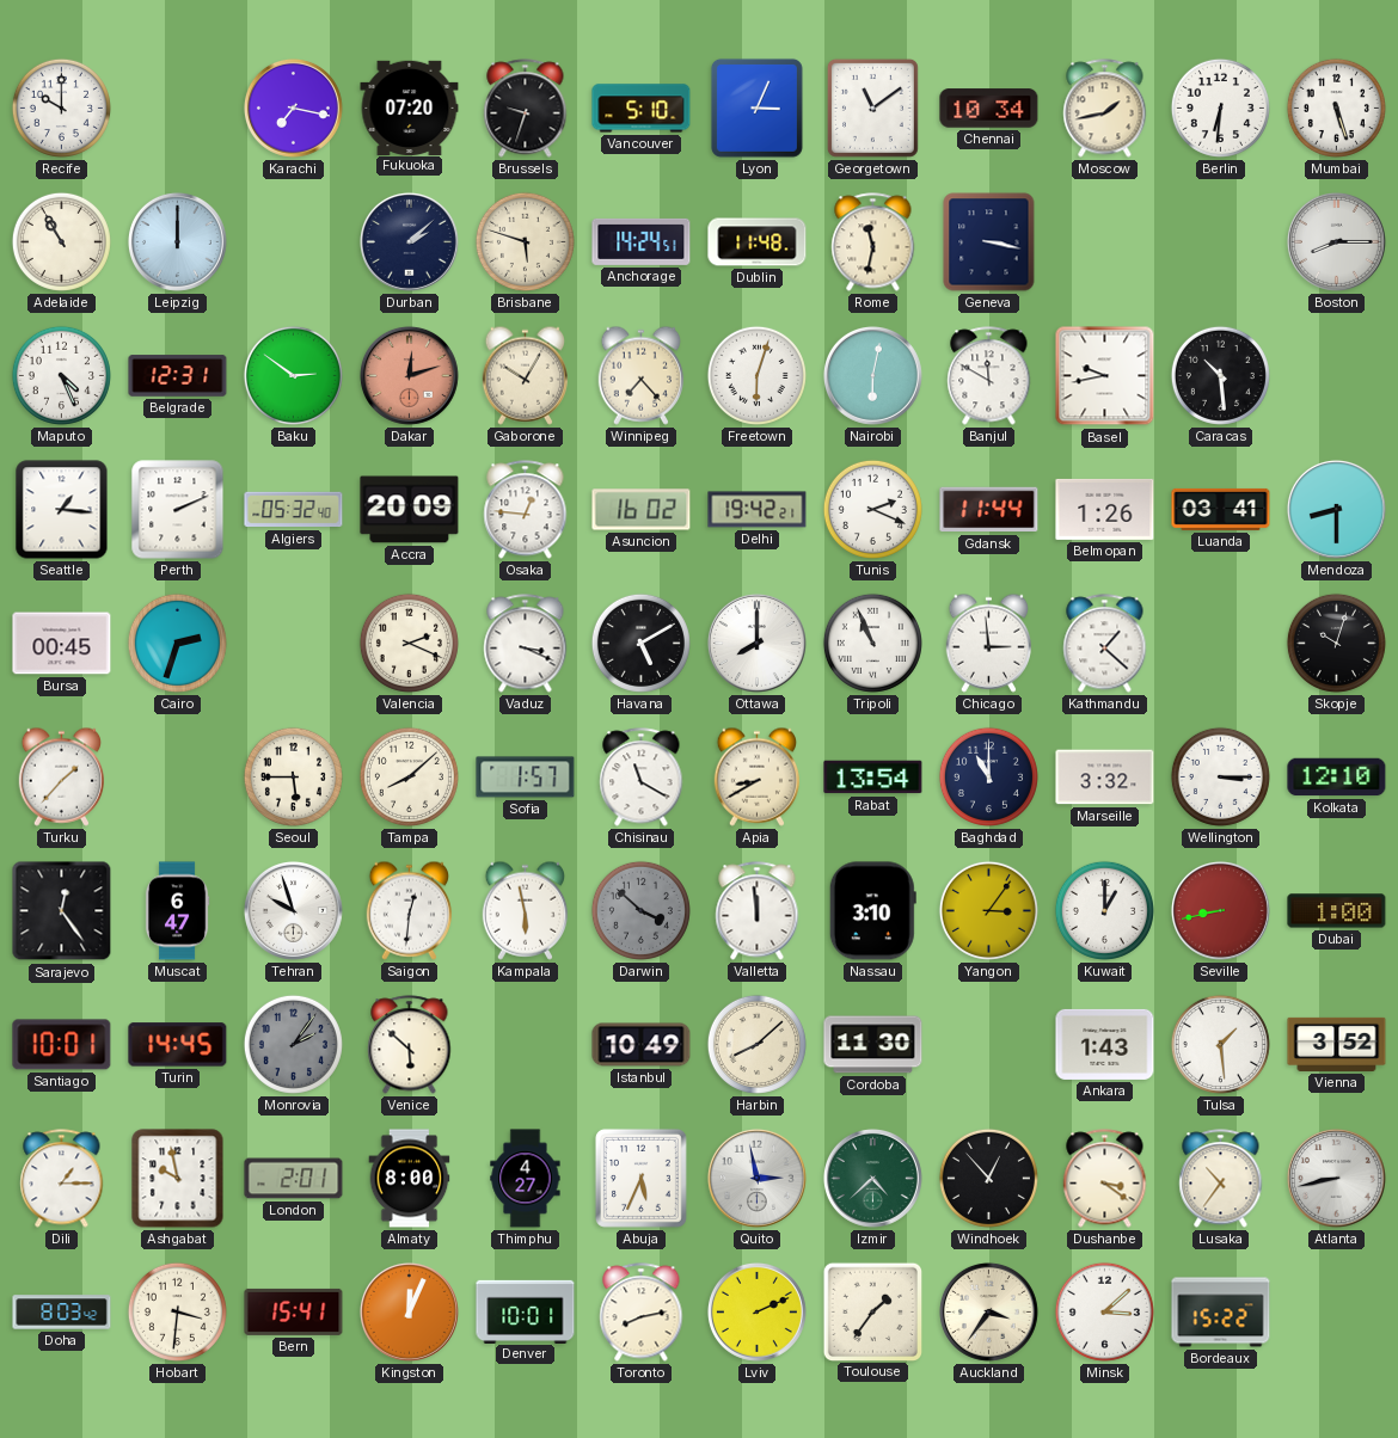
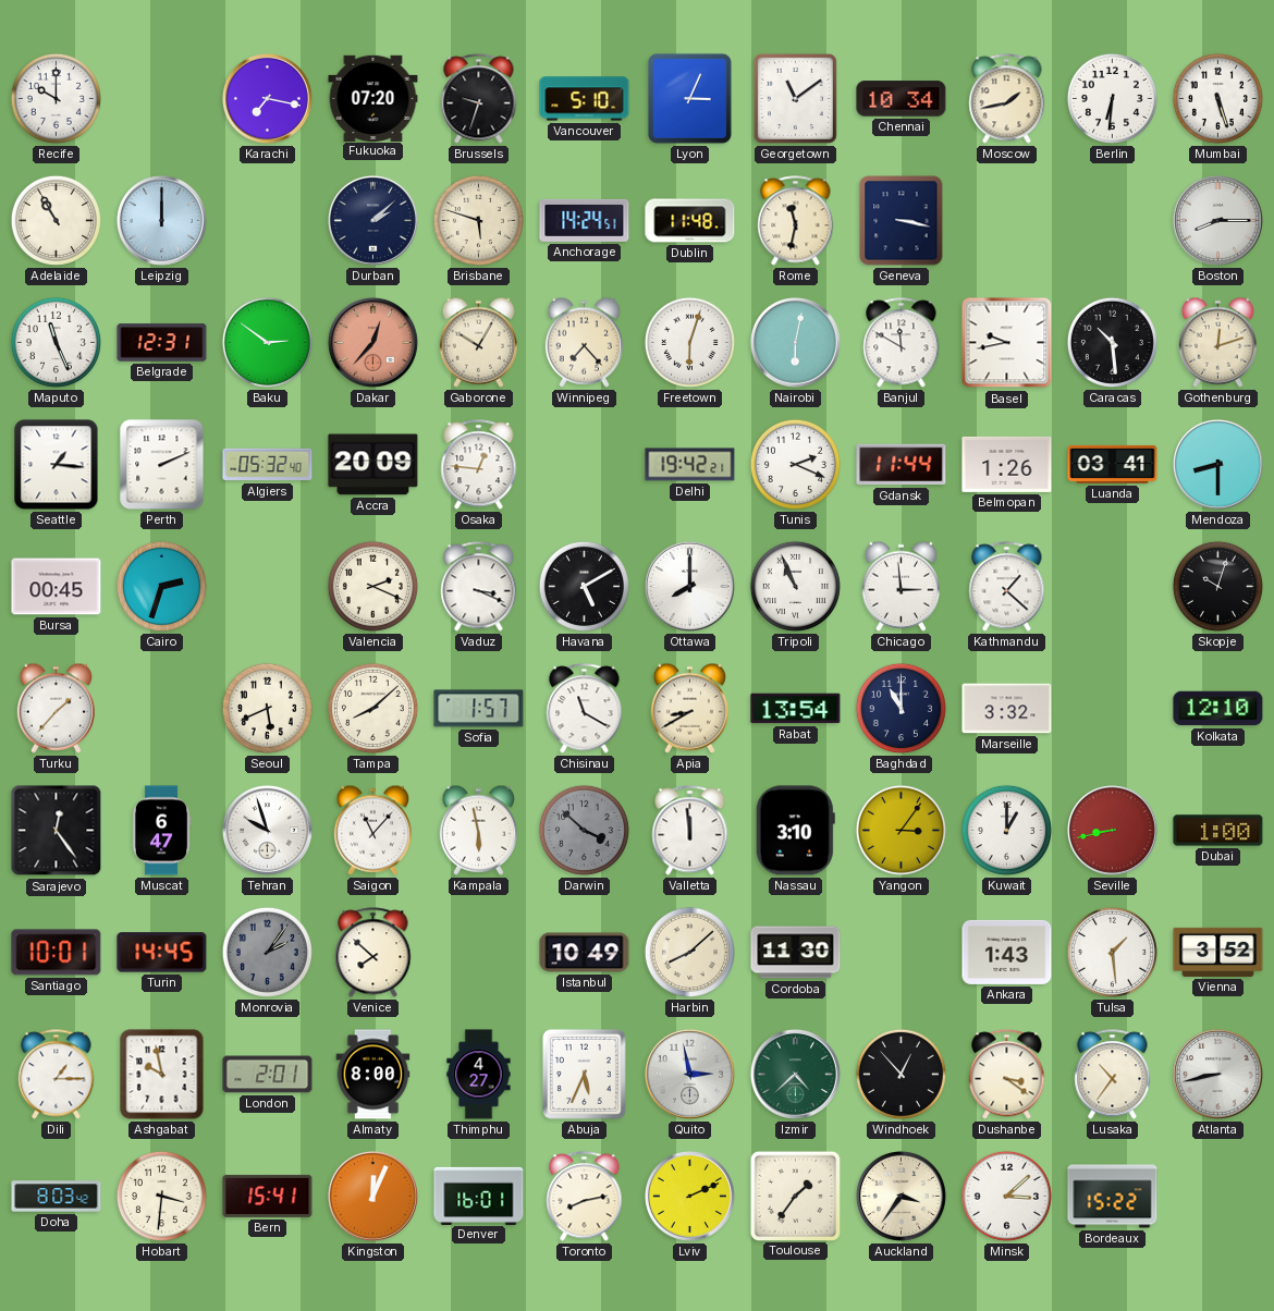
Maputo: 4:26 -> 11:26
Dakar: 12:12 -> 12:37
Gothenburg: none -> 12:12
Asuncion: 16:02 -> none
Seoul: 5:45 -> 5:41
Wellington: 3:15 -> none
Saigon: 12:31 -> 11:07
Venice: 5:52 -> 7:52
Denver: 10:01 -> 16:01
